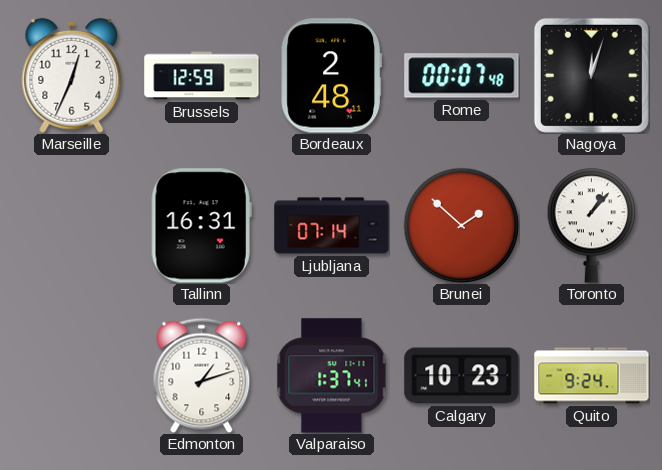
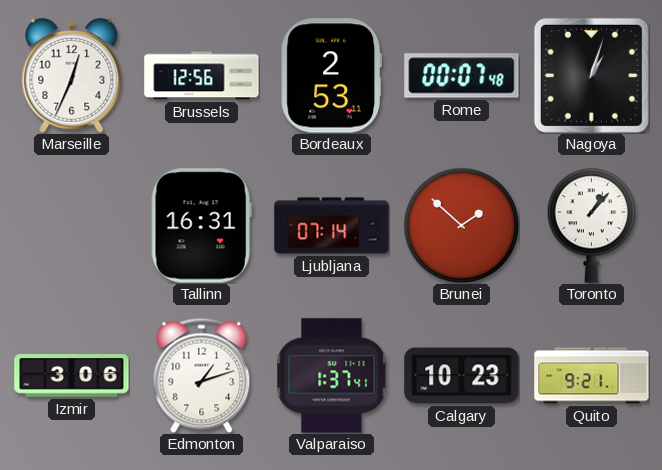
Brussels: 12:59 -> 12:56
Bordeaux: 2:48 -> 2:53
Nagoya: 12:03 -> 1:03
Izmir: none -> 3:06
Quito: 9:24 -> 9:21
